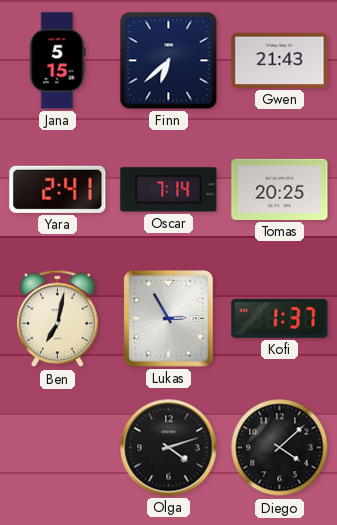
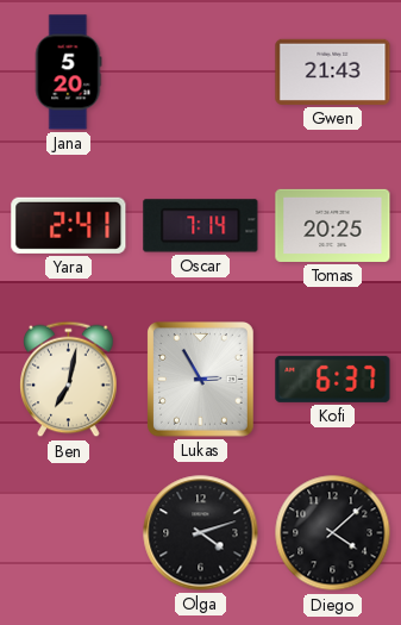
Jana: 5:15 -> 5:20
Finn: 6:38 -> none
Kofi: 1:37 -> 6:37
